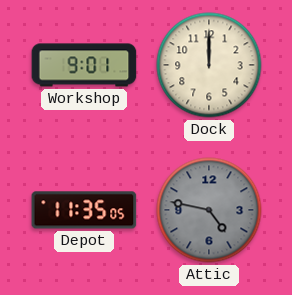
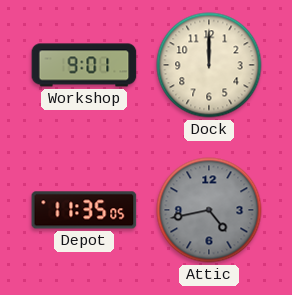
Attic: 4:47 -> 4:43
